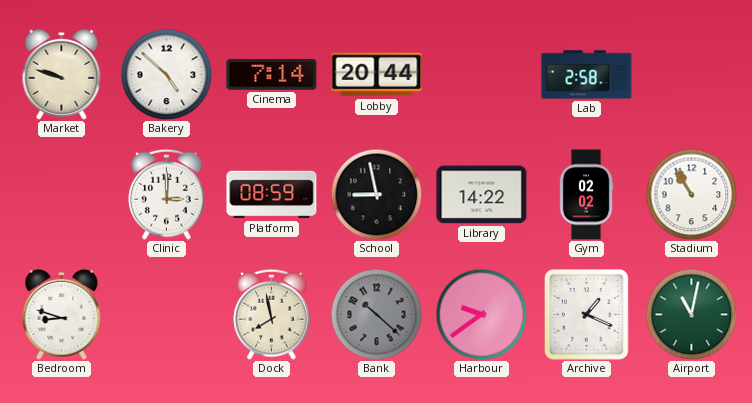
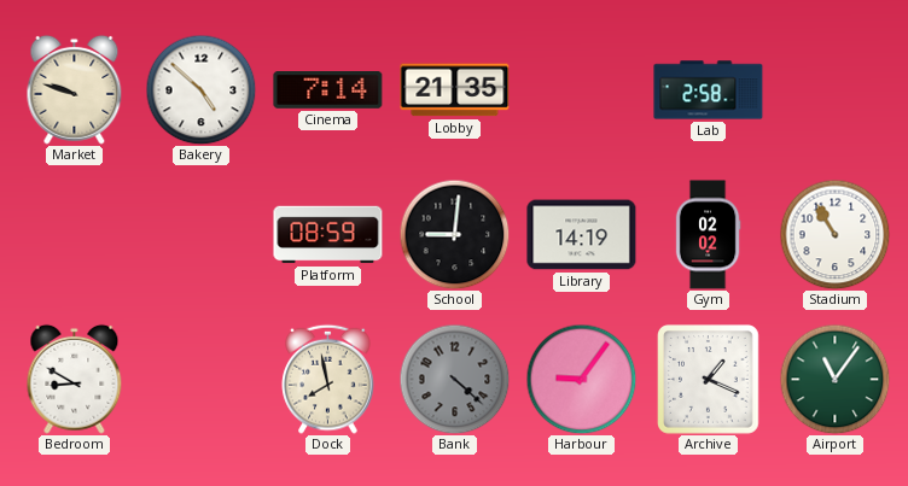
Lobby: 20:44 -> 21:35
Clinic: 3:00 -> none
School: 8:58 -> 9:01
Library: 14:22 -> 14:19
Bedroom: 8:48 -> 8:50
Bank: 10:22 -> 4:22
Harbour: 9:39 -> 9:06
Airport: 11:02 -> 11:06
